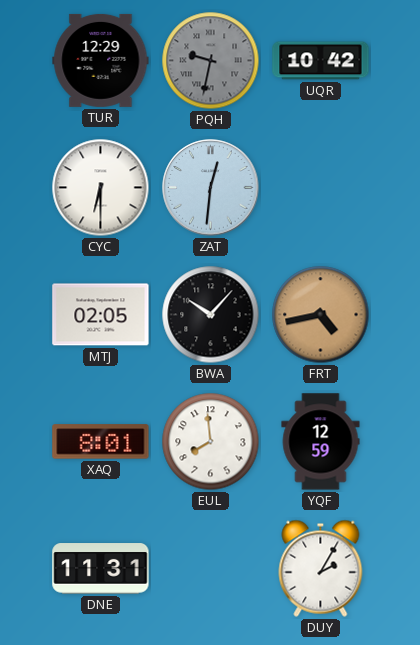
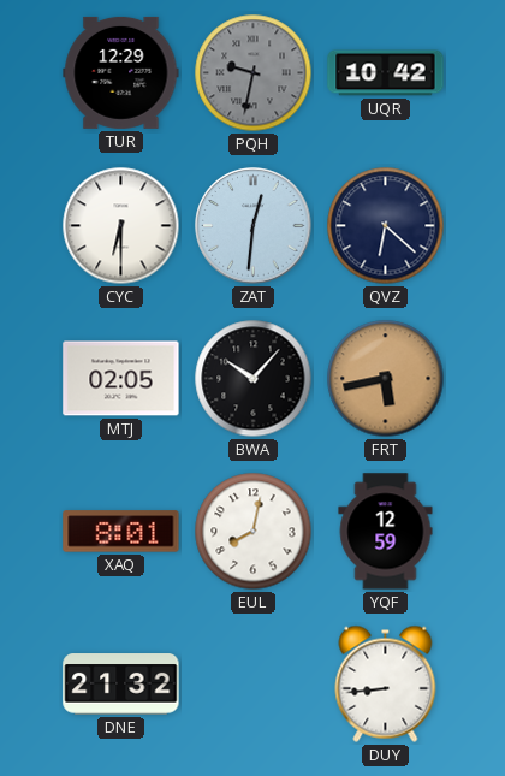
QVZ: none -> 6:22
FRT: 4:43 -> 5:43
EUL: 7:59 -> 8:02
DNE: 11:31 -> 21:32
DUY: 2:05 -> 8:44
